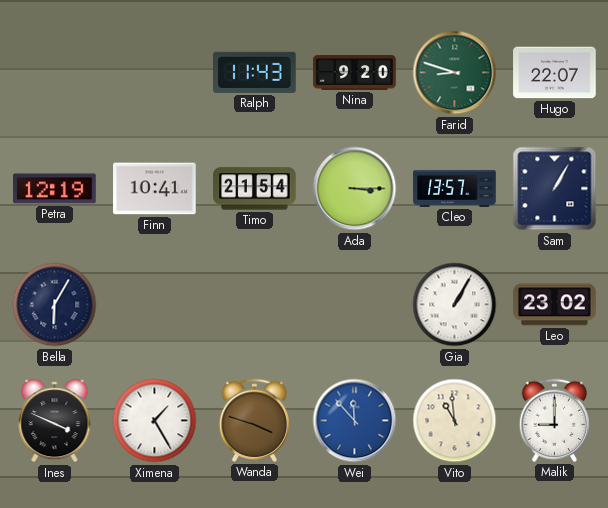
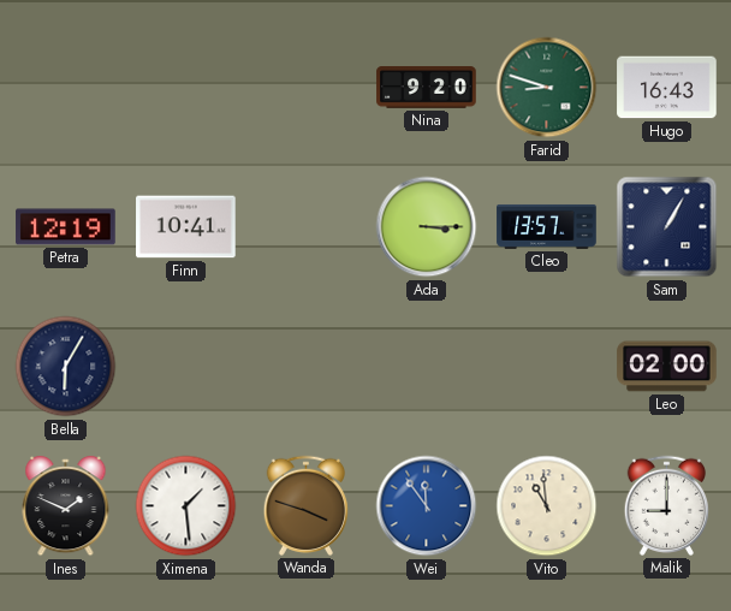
Ralph: 11:43 -> none
Hugo: 22:07 -> 16:43
Timo: 21:54 -> none
Gia: 1:05 -> none
Leo: 23:02 -> 02:00
Ines: 3:49 -> 1:49
Ximena: 1:25 -> 1:29
Wei: 11:53 -> 11:54
